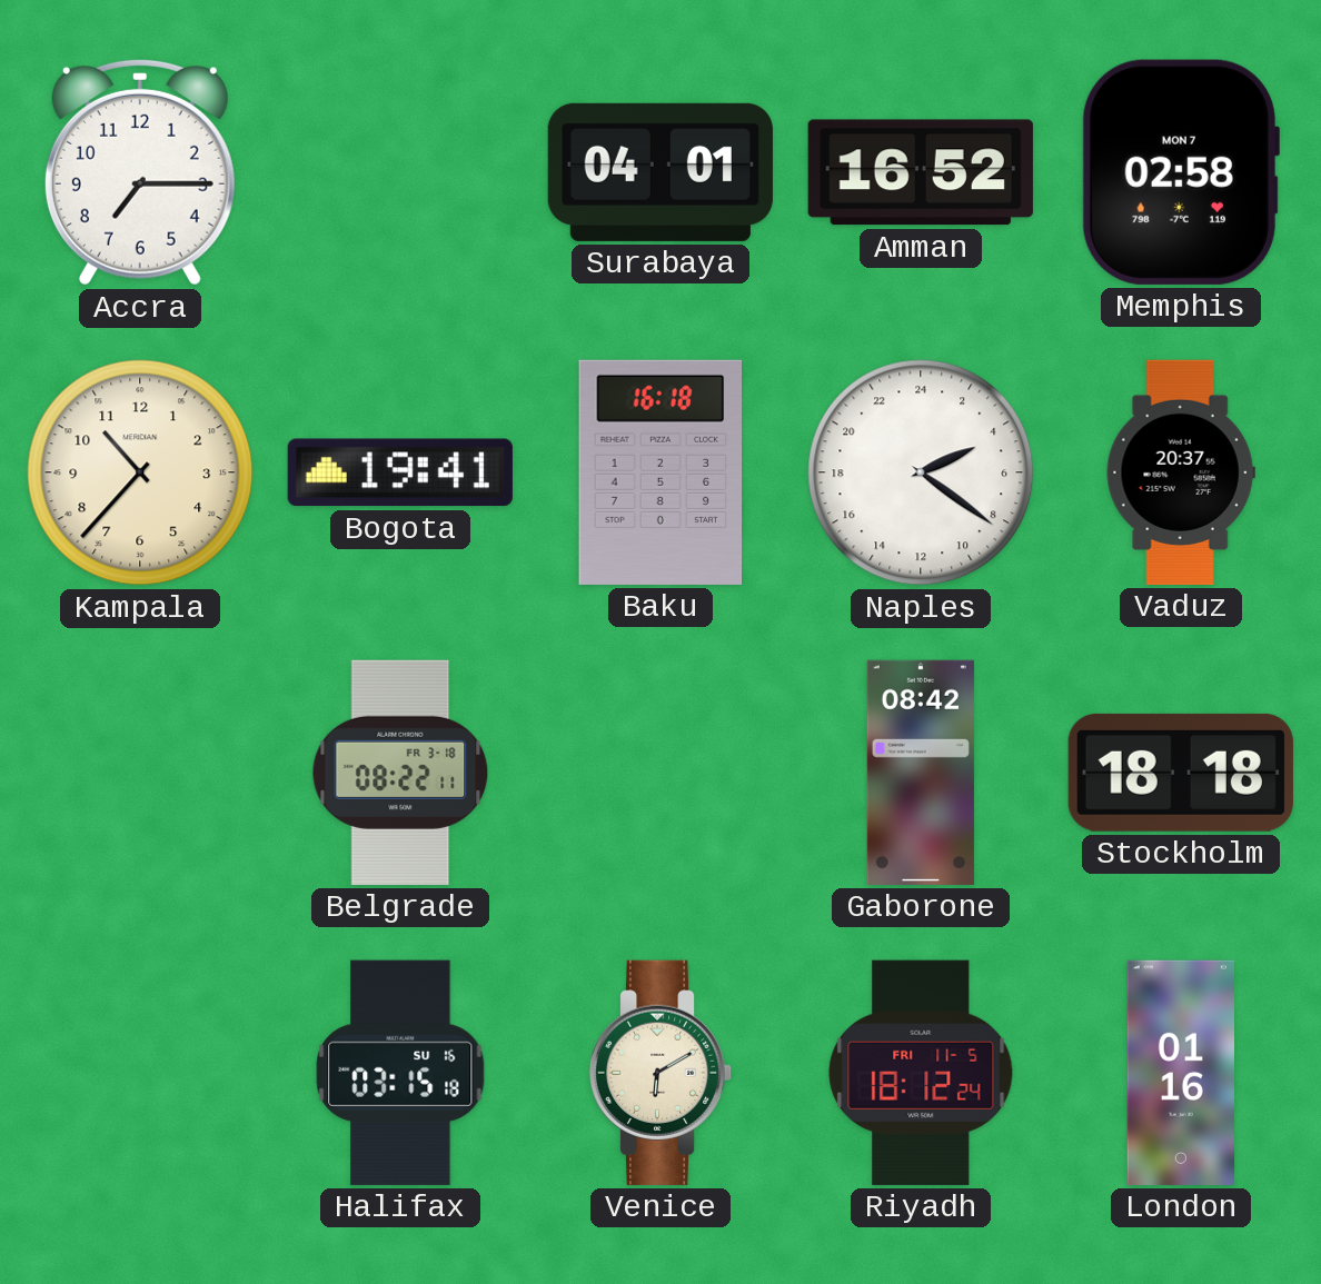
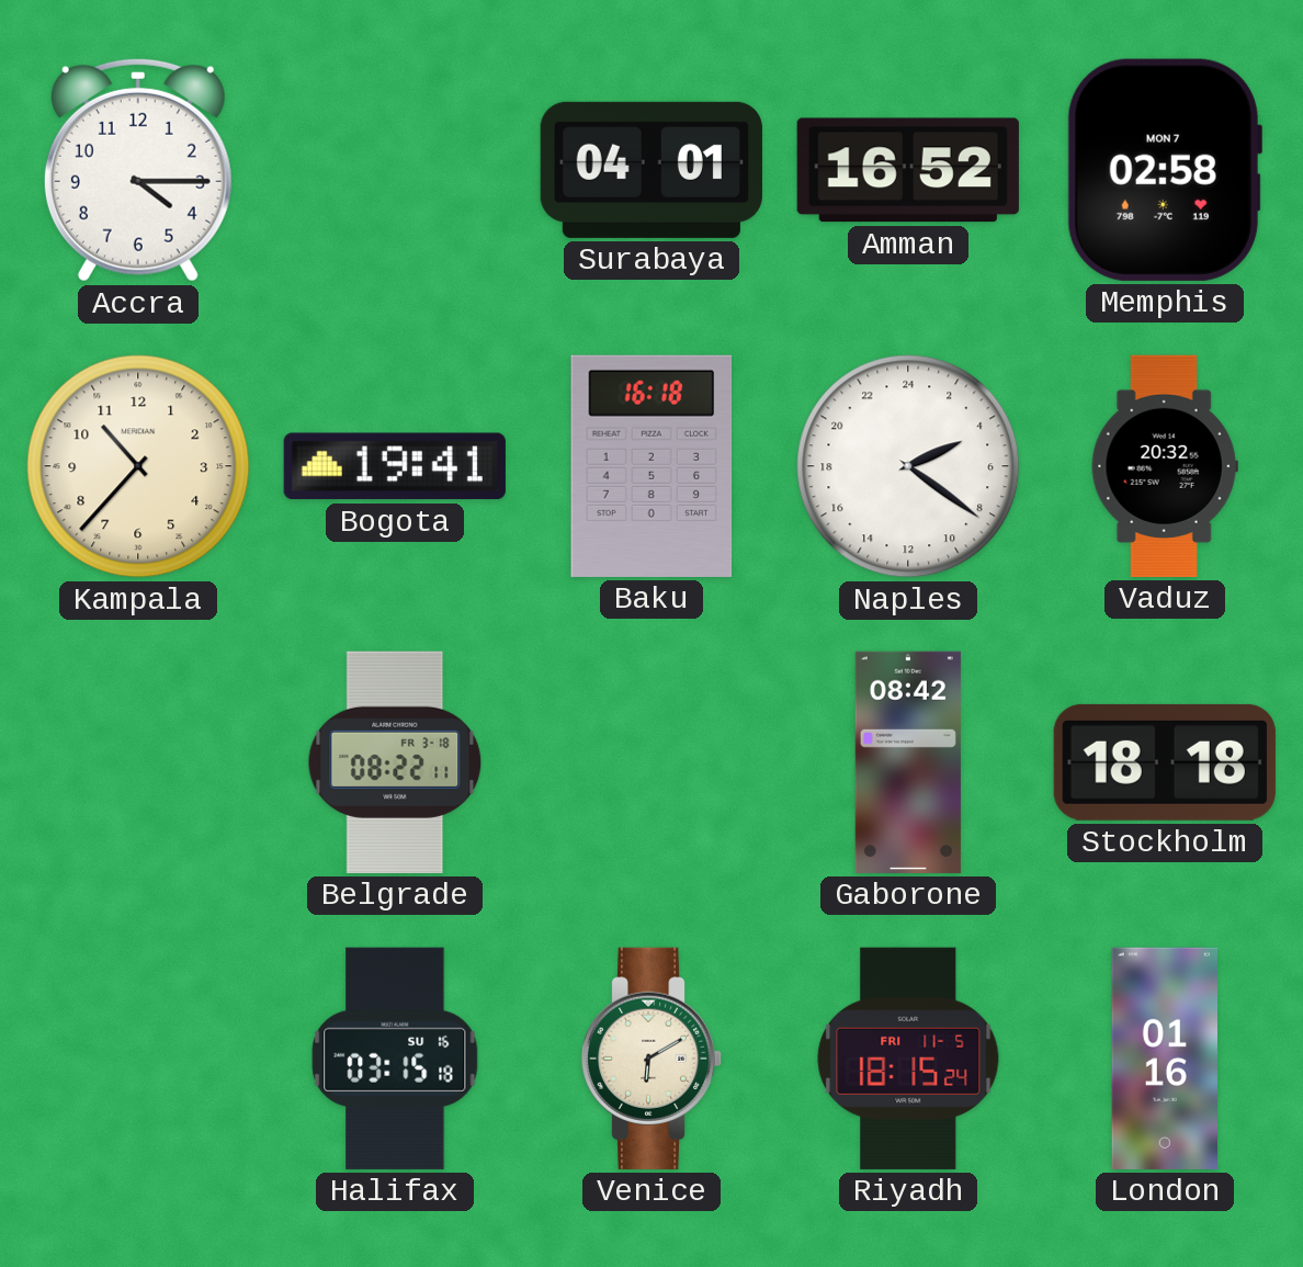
Accra: 7:15 -> 4:15
Vaduz: 20:37 -> 20:32
Riyadh: 18:12 -> 18:15
